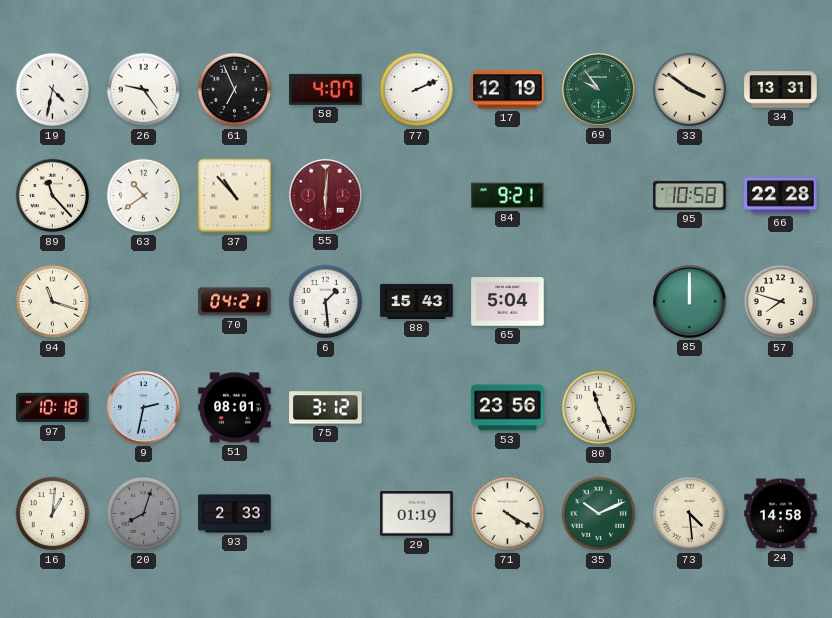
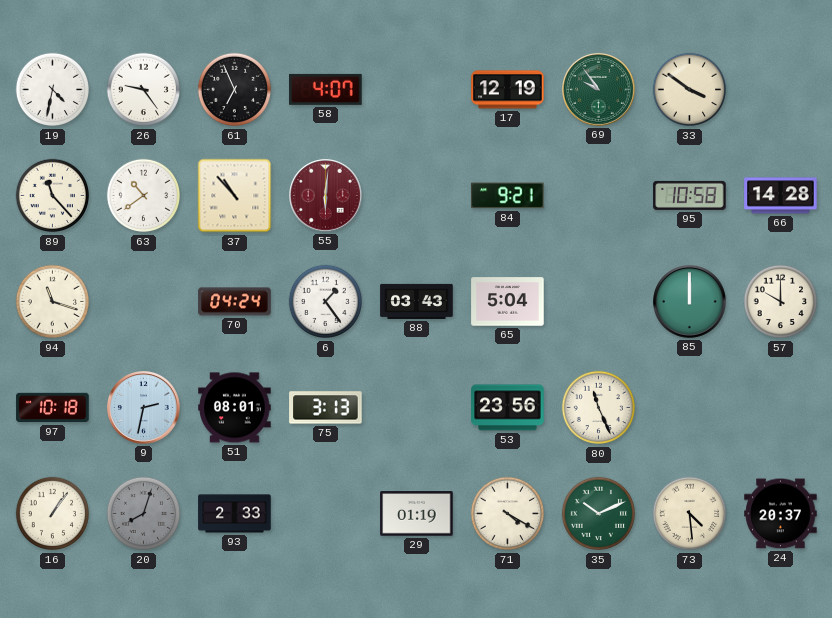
77: 2:11 -> none
34: 13:31 -> none
66: 22:28 -> 14:28
70: 04:21 -> 04:24
6: 1:29 -> 1:24
88: 15:43 -> 03:43
57: 7:48 -> 10:00
75: 3:12 -> 3:13
16: 1:01 -> 1:06
24: 14:58 -> 20:37
